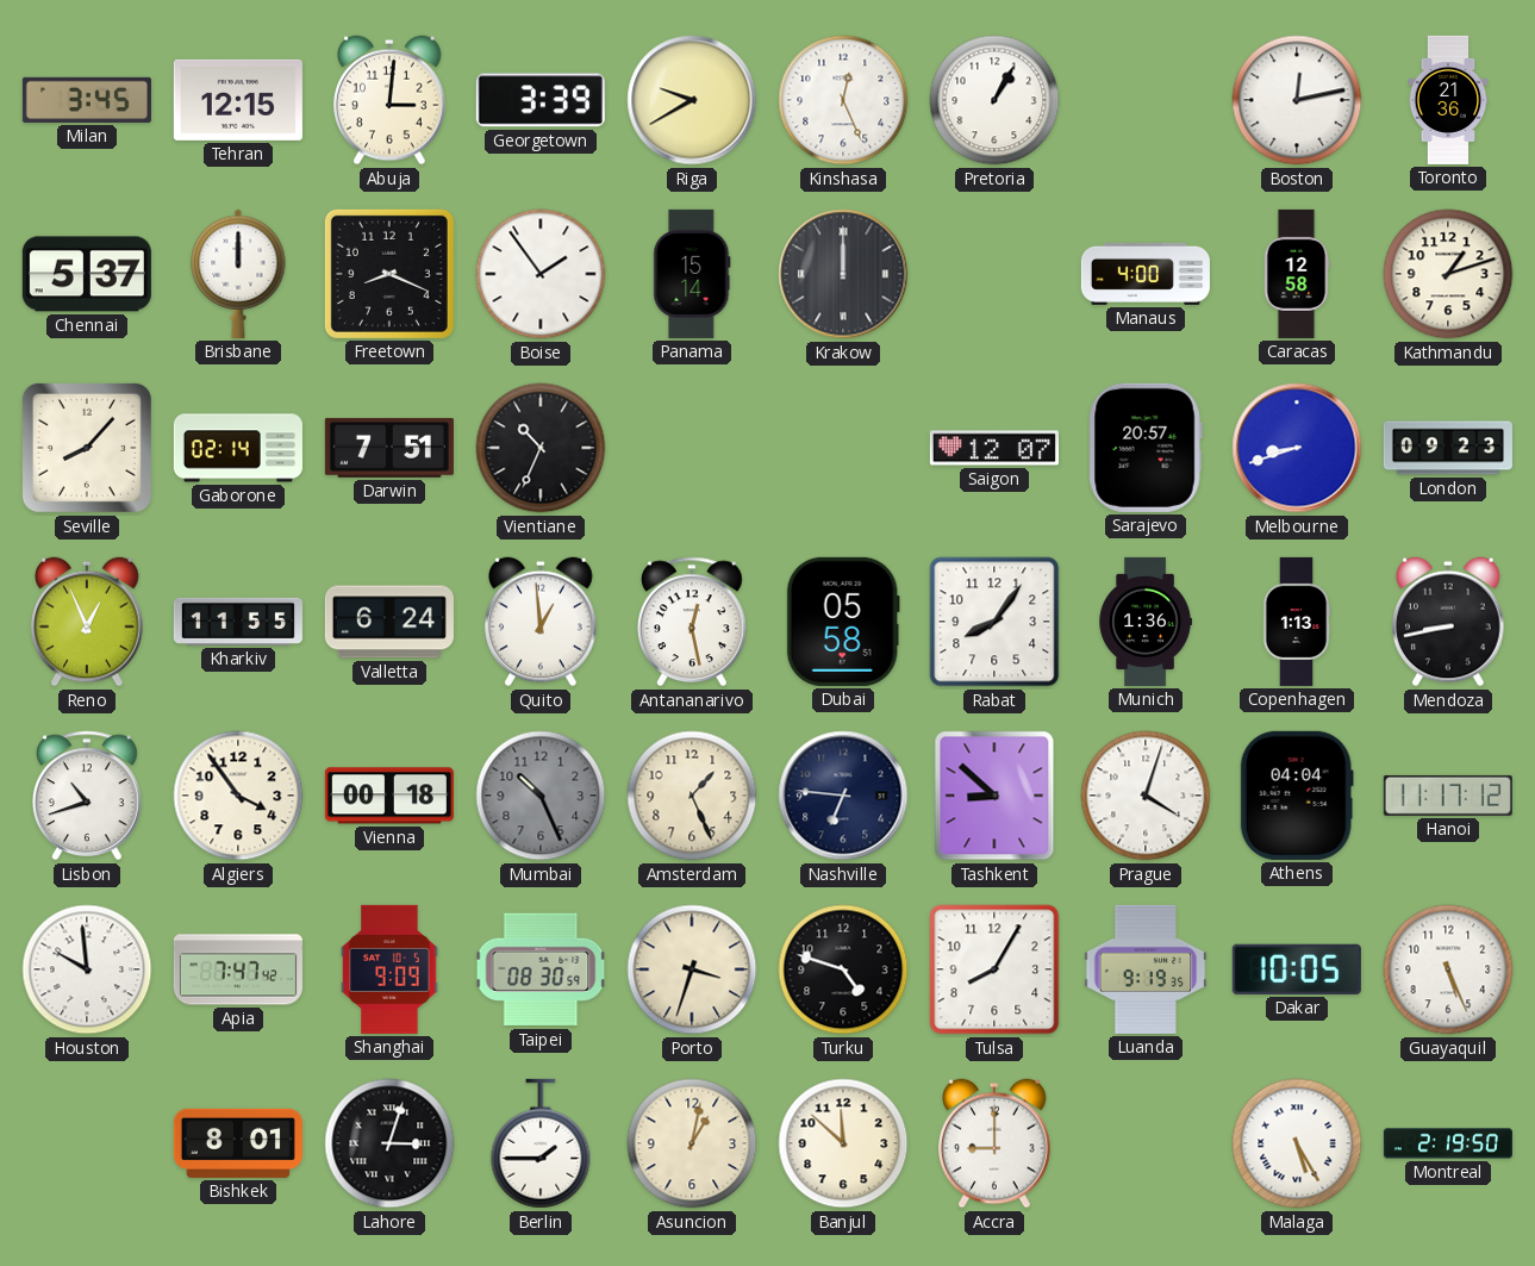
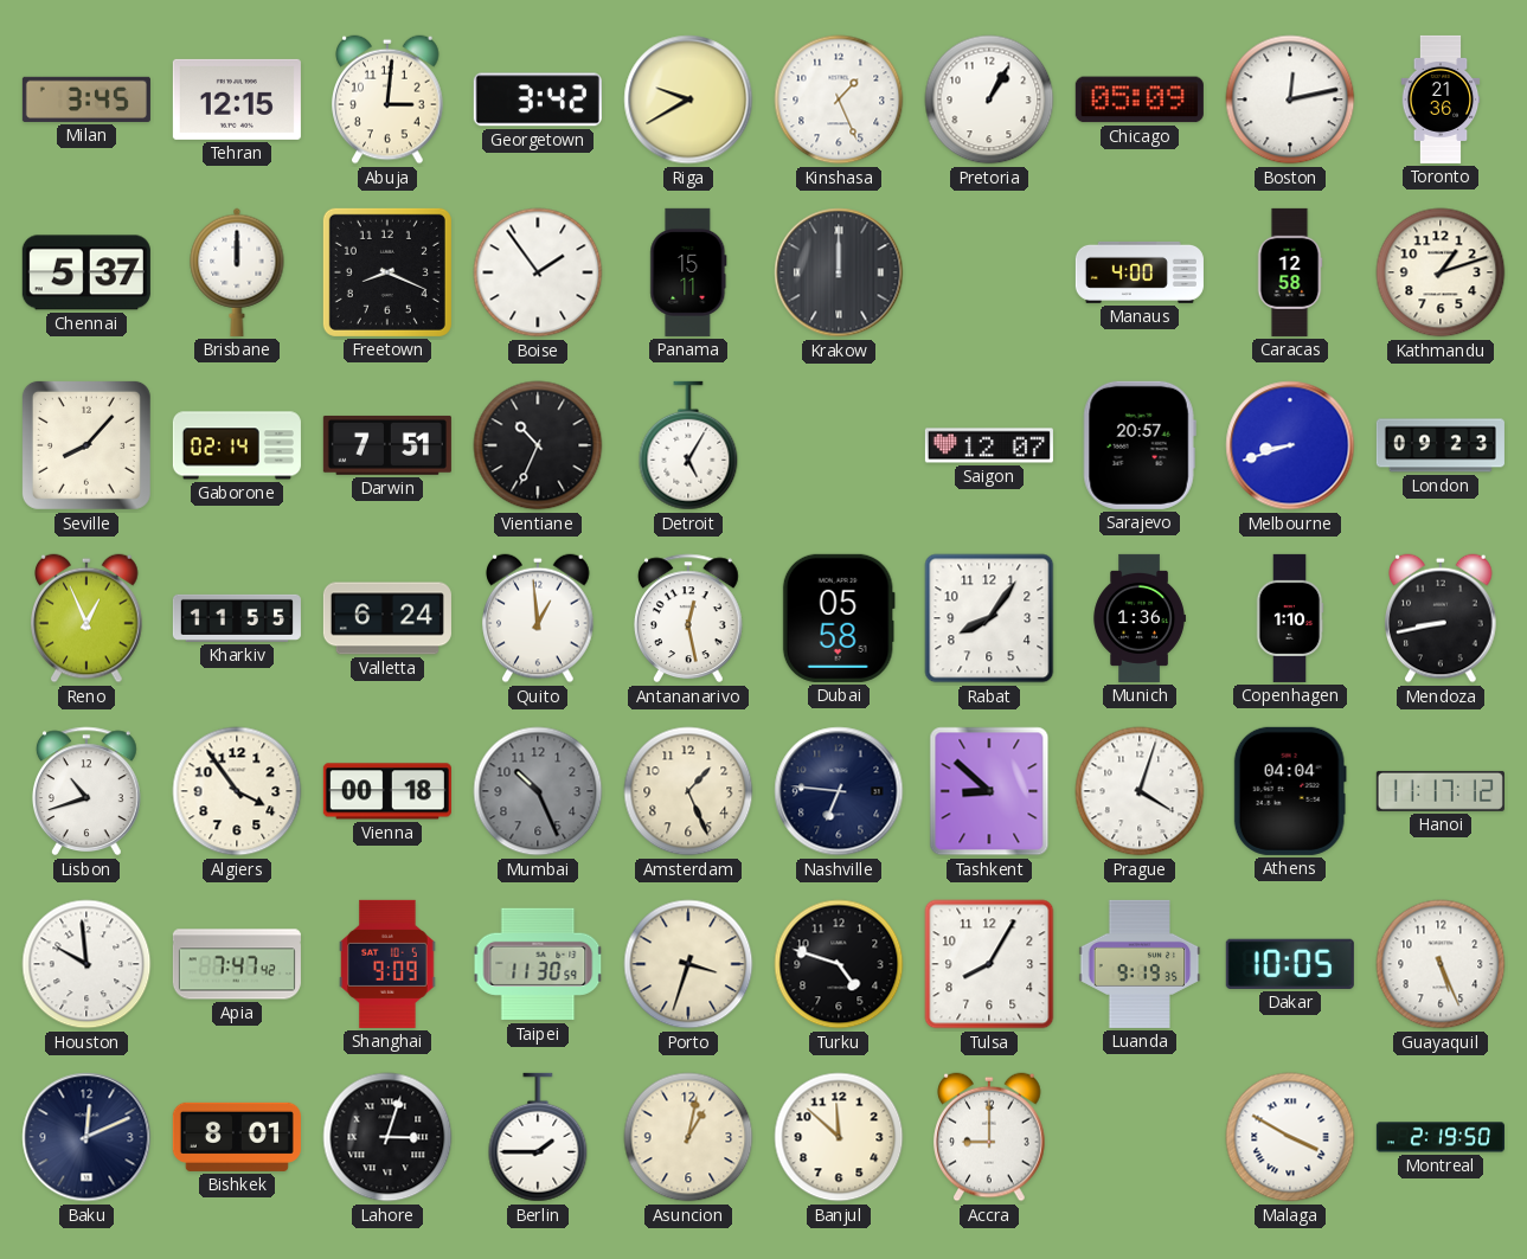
Georgetown: 3:39 -> 3:42
Kinshasa: 12:26 -> 1:26
Chicago: none -> 05:09
Panama: 15:14 -> 15:11
Detroit: none -> 5:05
Copenhagen: 1:13 -> 1:10
Taipei: 08:30 -> 11:30
Baku: none -> 12:11
Malaga: 5:25 -> 3:50
